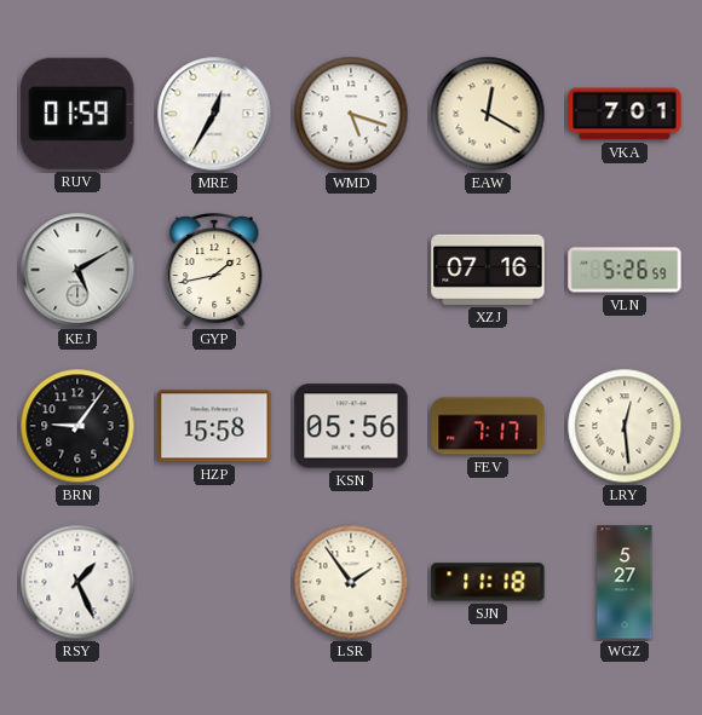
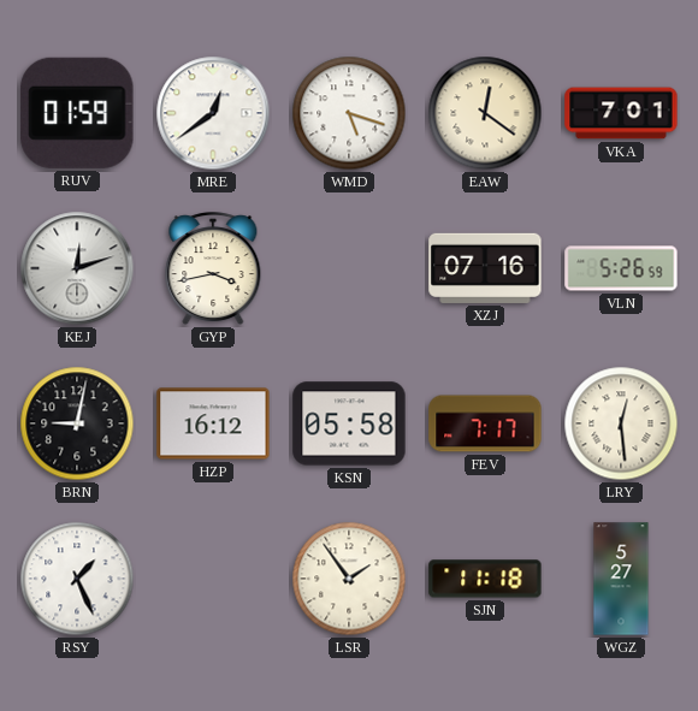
MRE: 12:35 -> 12:39
EAW: 12:20 -> 12:21
KEJ: 5:10 -> 12:12
GYP: 1:43 -> 3:43
BRN: 9:06 -> 9:02
HZP: 15:58 -> 16:12
KSN: 05:56 -> 05:58
